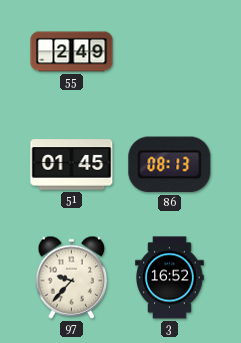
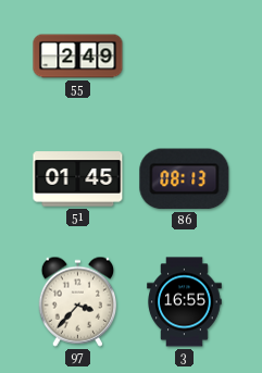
97: 9:37 -> 3:37
3: 16:52 -> 16:55
